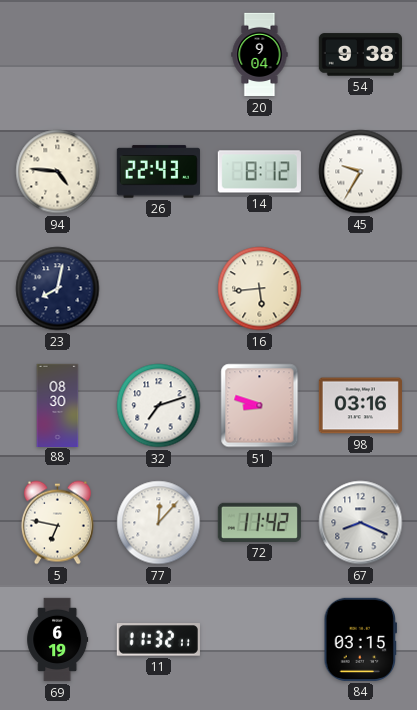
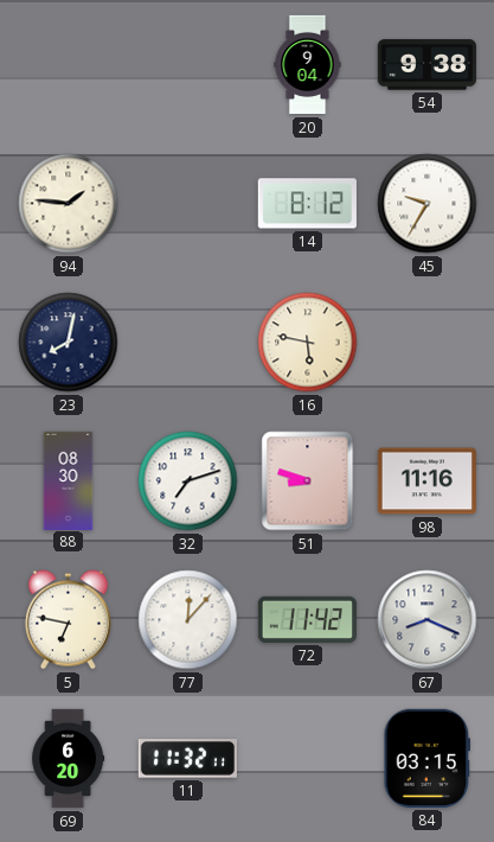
94: 4:46 -> 1:46
26: 22:43 -> none
16: 5:44 -> 5:47
98: 03:16 -> 11:16
69: 6:19 -> 6:20
